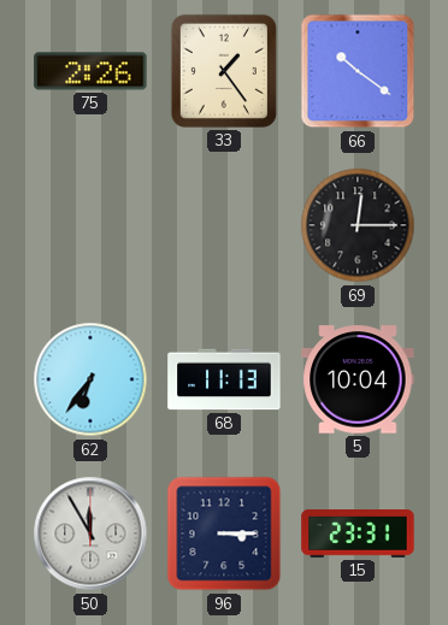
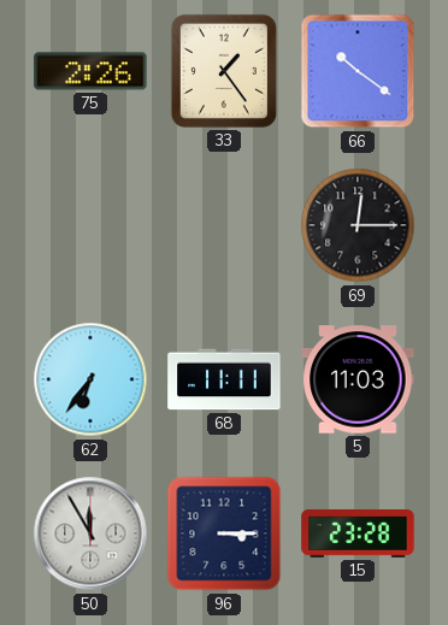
68: 11:13 -> 11:11
5: 10:04 -> 11:03
15: 23:31 -> 23:28
